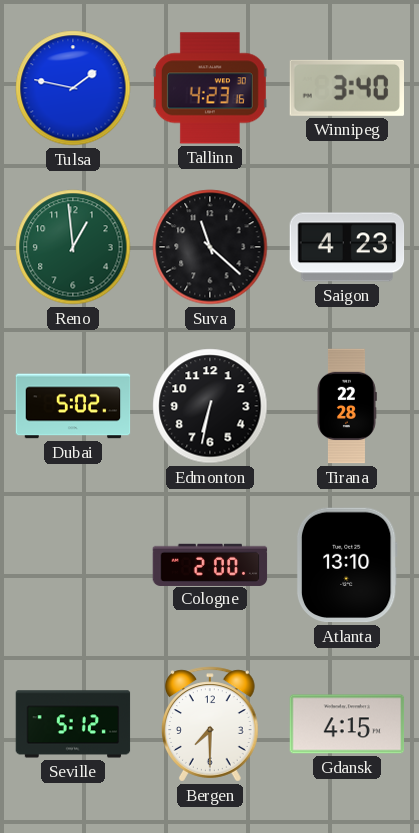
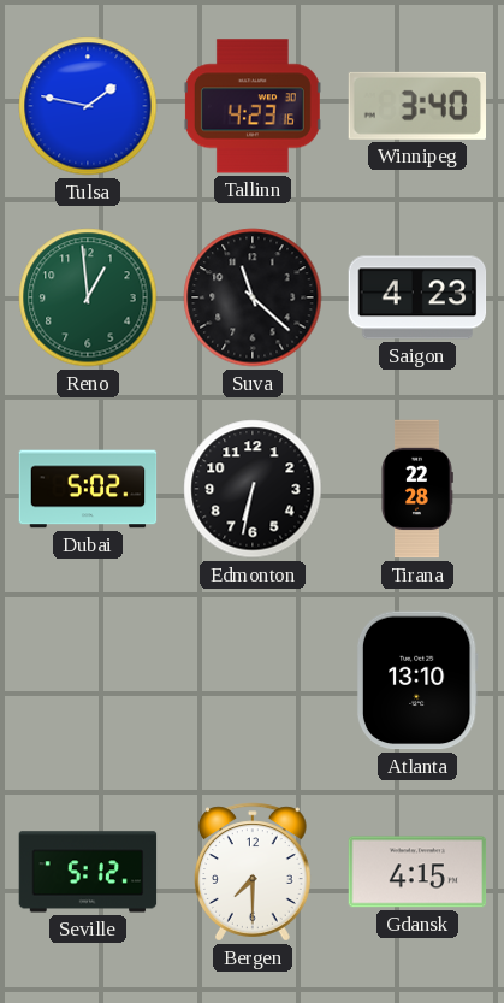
Cologne: 2:00 -> none
